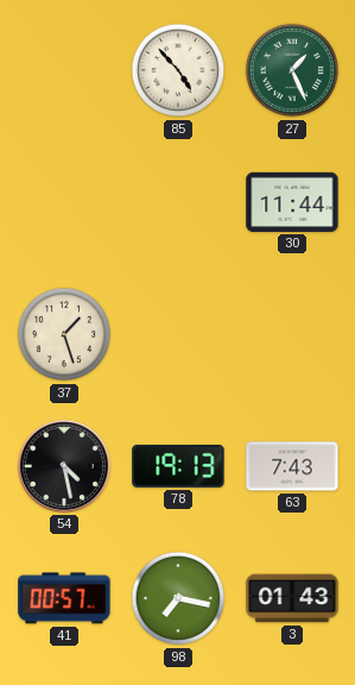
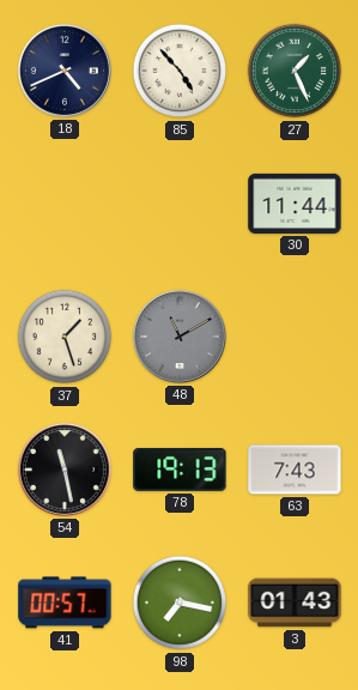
18: none -> 4:41
48: none -> 11:10
54: 4:28 -> 11:28
